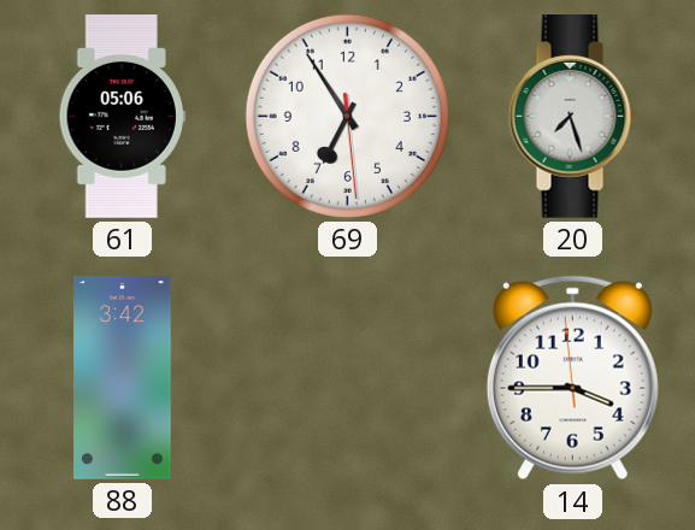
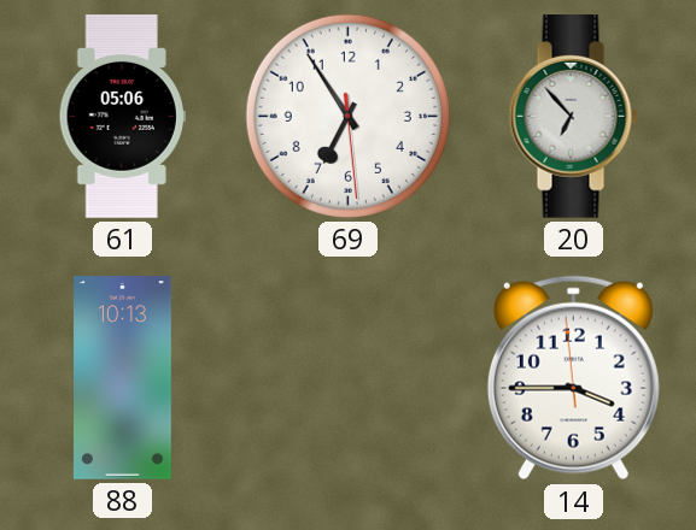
20: 7:27 -> 6:53
88: 3:42 -> 10:13
